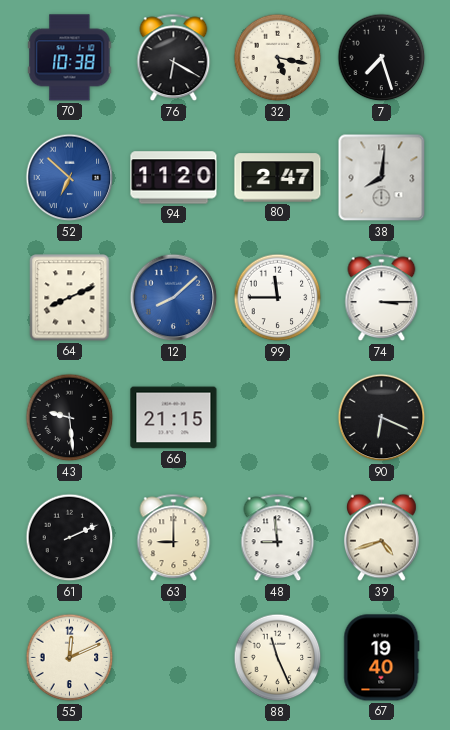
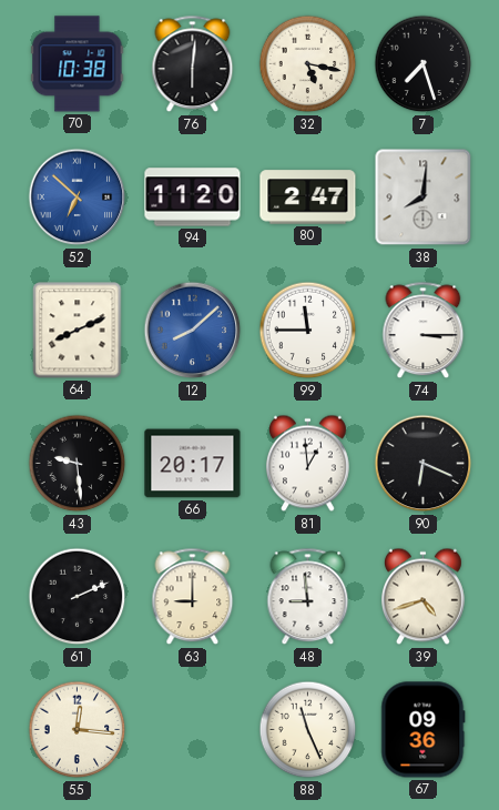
76: 6:20 -> 6:01
66: 21:15 -> 20:17
81: none -> 12:59
55: 12:11 -> 12:16
67: 19:40 -> 09:36
